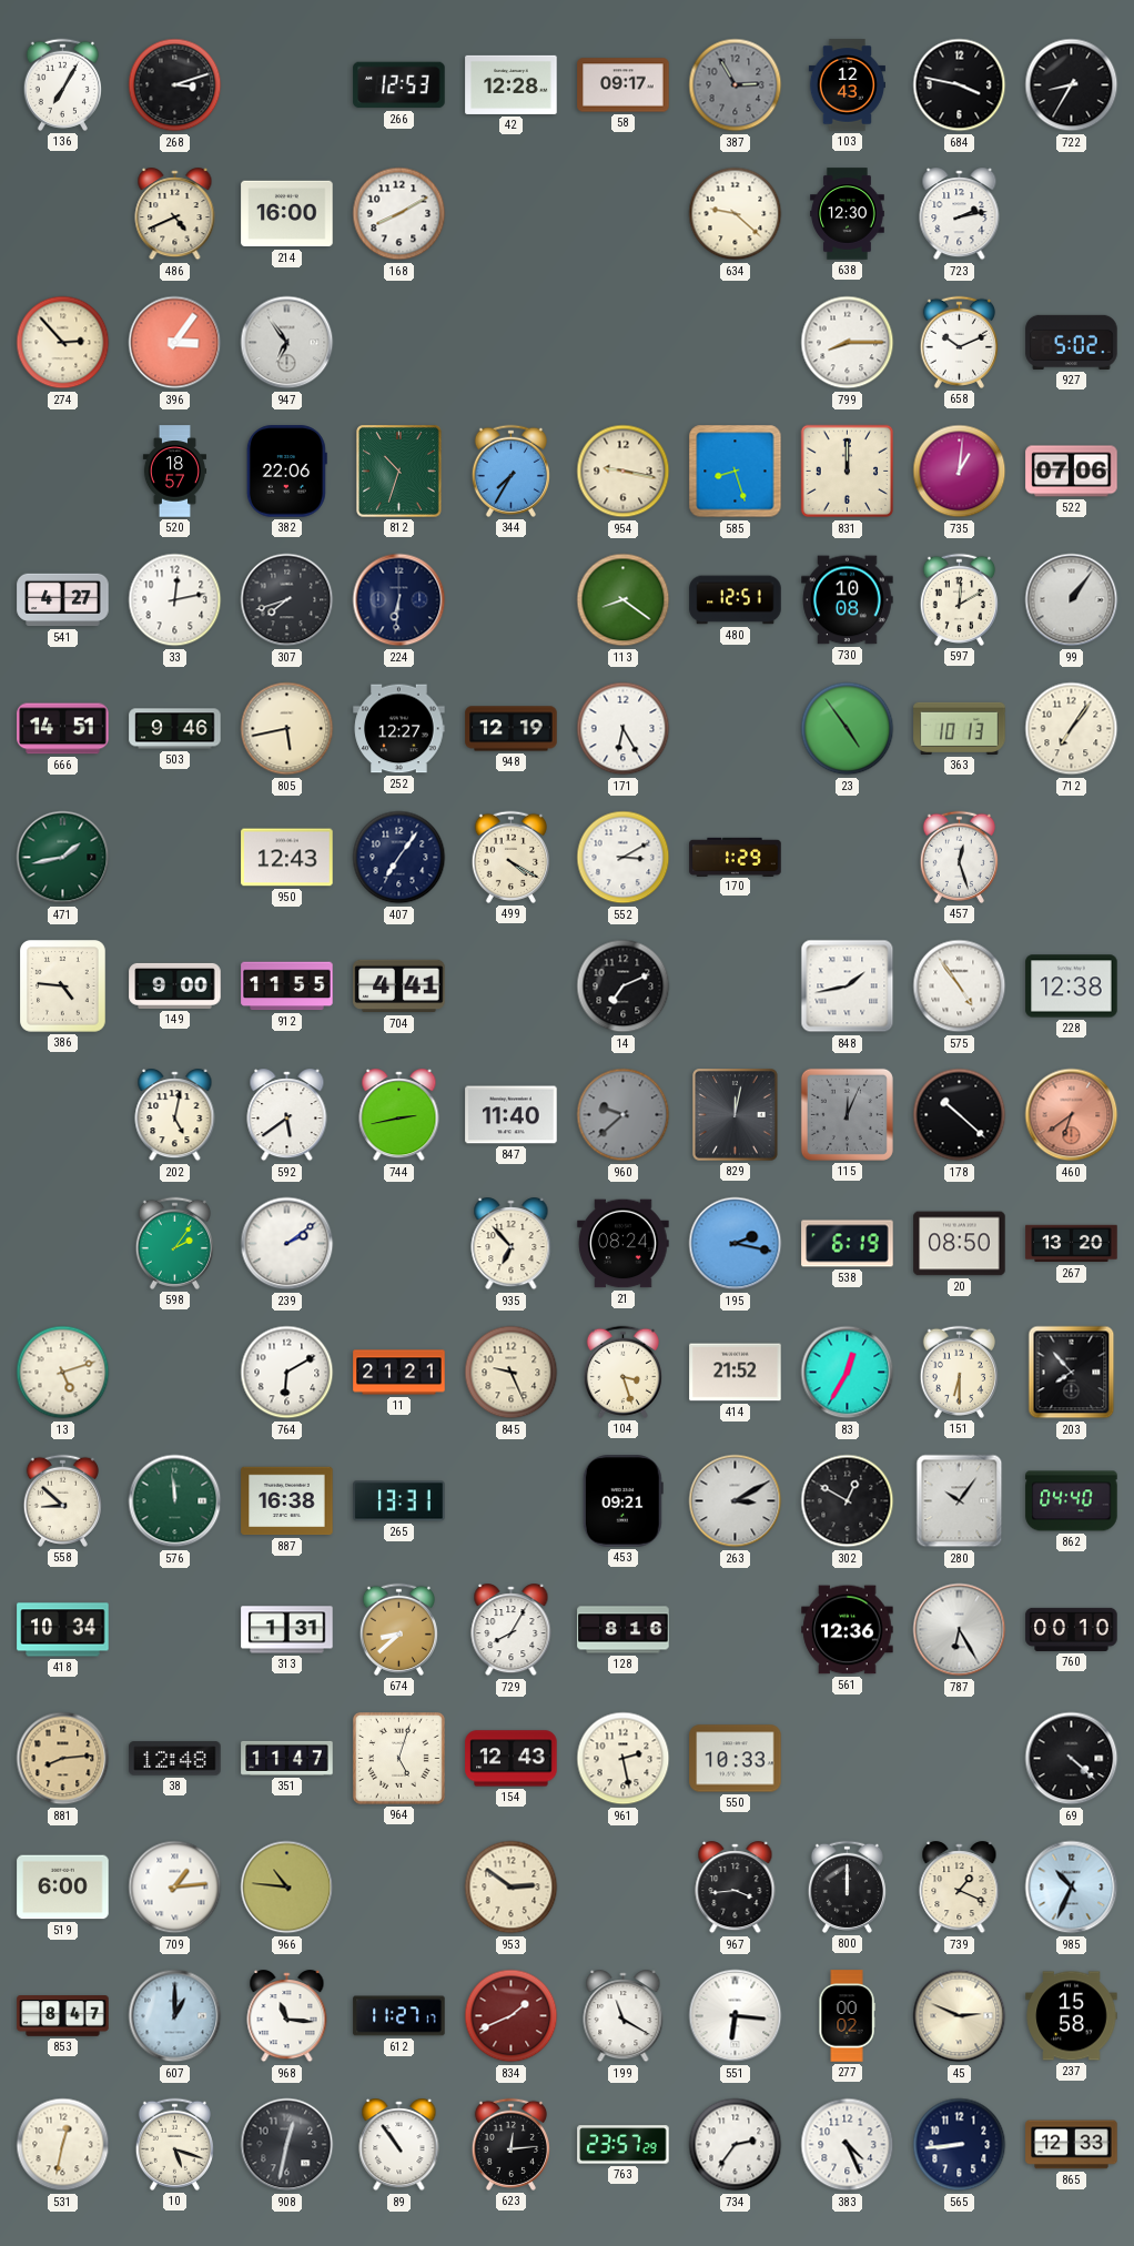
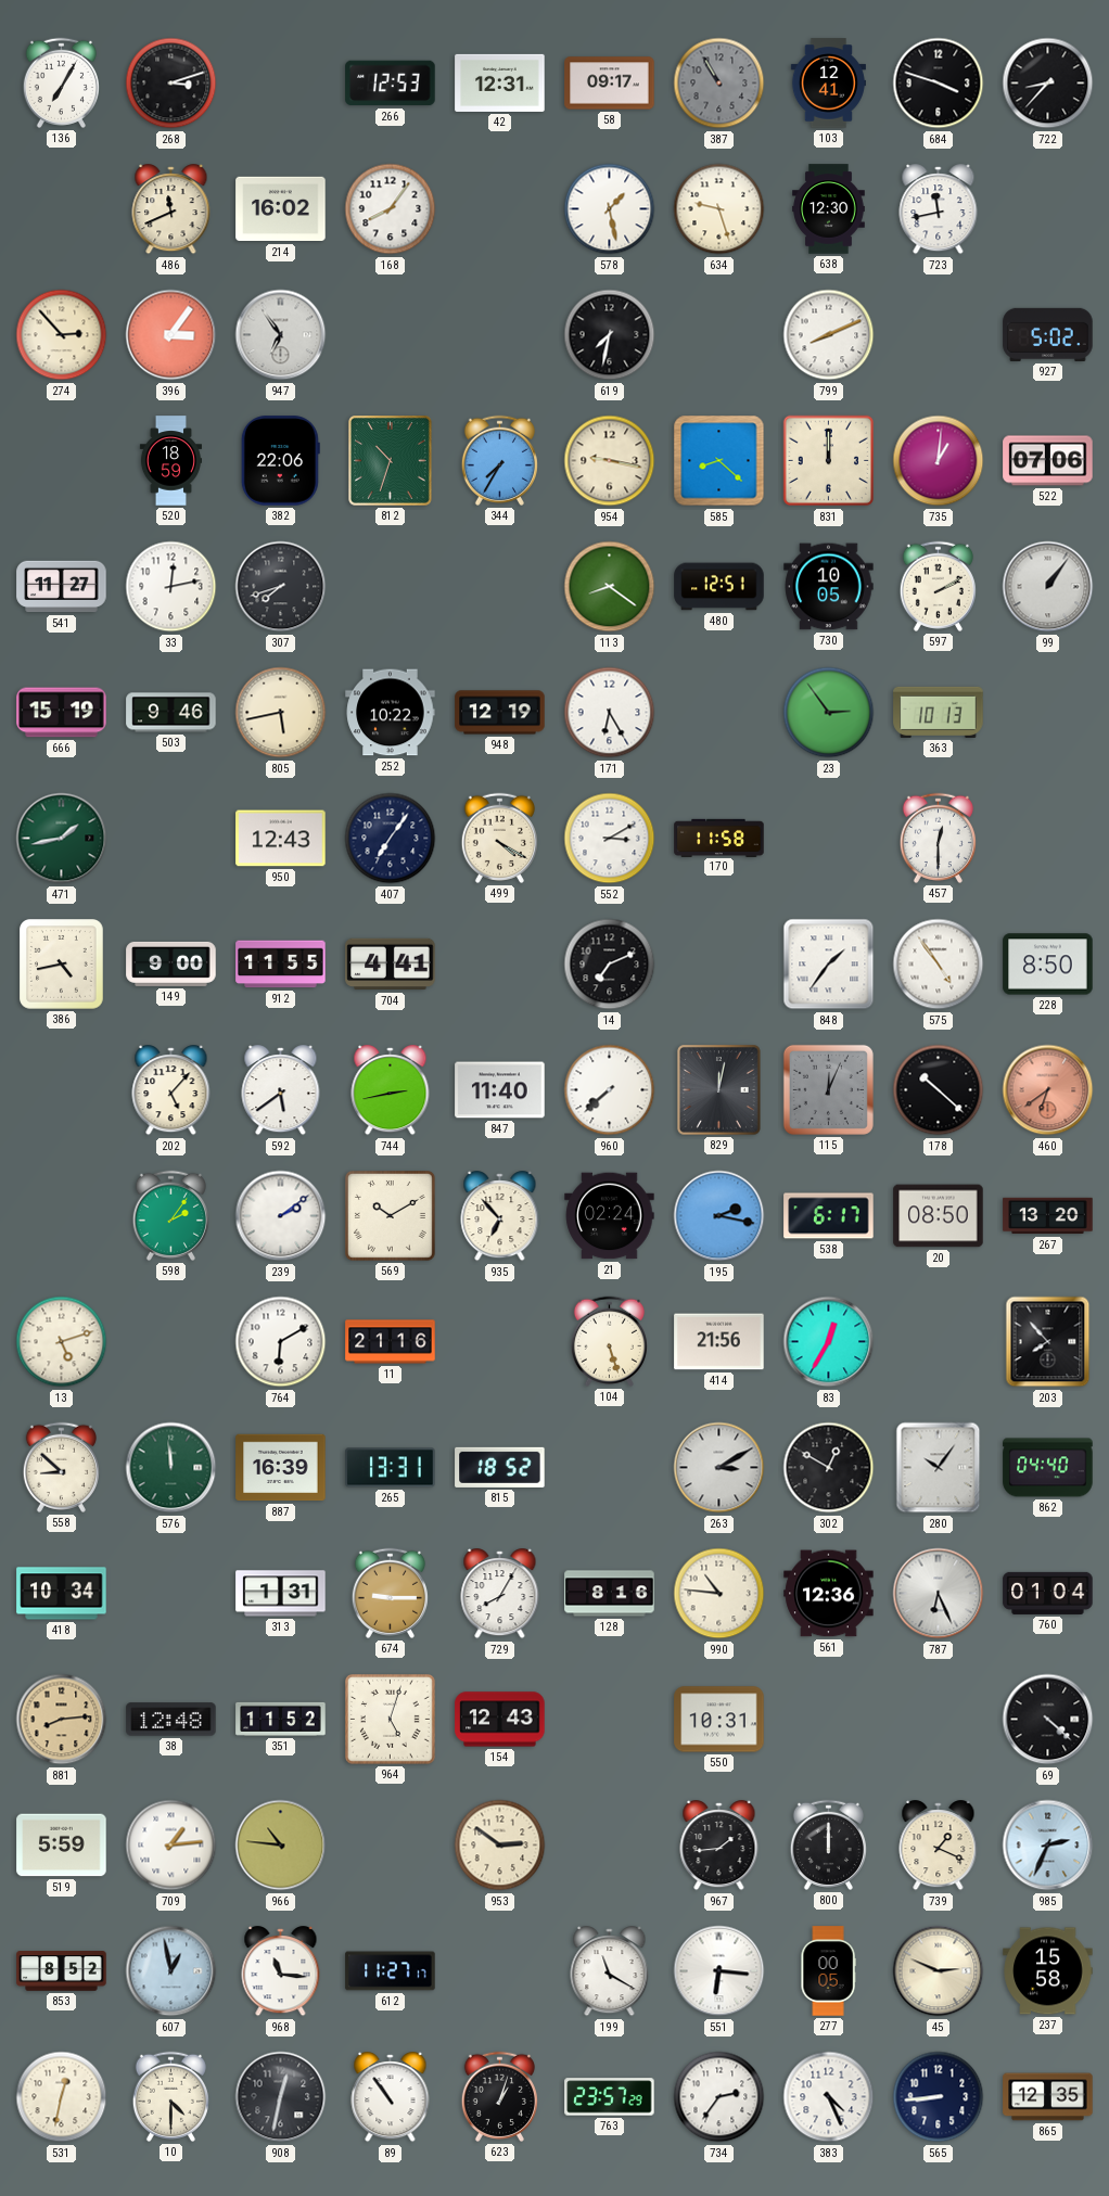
42: 12:28 -> 12:31
387: 2:55 -> 10:55
103: 12:43 -> 12:41
684: 3:47 -> 3:48
722: 8:35 -> 8:37
486: 4:41 -> 11:41
214: 16:00 -> 16:02
168: 8:10 -> 8:06
578: none -> 1:28
634: 9:22 -> 9:27
723: 2:13 -> 11:43
619: none -> 7:32
799: 8:15 -> 8:11
658: 10:11 -> none
520: 18:57 -> 18:59
585: 8:27 -> 8:22
541: 4:27 -> 11:27
224: 6:31 -> none
730: 10:08 -> 10:05
597: 12:10 -> 2:10
666: 14:51 -> 15:19
252: 12:27 -> 10:22
23: 4:54 -> 2:54
712: 7:06 -> none
170: 1:29 -> 11:58
457: 12:27 -> 12:30
386: 4:46 -> 4:43
848: 1:43 -> 1:36
228: 12:38 -> 8:50
202: 5:02 -> 5:07
960: 9:38 -> 7:38
960 dial: grey -> white
569: none -> 10:10
21: 08:24 -> 02:24
538: 6:19 -> 6:17
11: 21:21 -> 21:16
845: 9:26 -> none
104: 3:27 -> 5:27
414: 21:52 -> 21:56
151: 6:30 -> none
887: 16:38 -> 16:39
815: none -> 18:52
453: 09:21 -> none
674: 8:38 -> 9:15
990: none -> 10:46
787: 6:25 -> 6:26
760: 00:10 -> 01:04
351: 11:47 -> 11:52
961: 2:28 -> none
550: 10:33 -> 10:31
519: 6:00 -> 5:59
967: 3:44 -> 1:44
985: 10:34 -> 2:34
853: 8:47 -> 8:52
607: 1:00 -> 12:58
834: 1:41 -> none
277: 00:02 -> 00:05
10: 5:18 -> 4:30
623: 12:14 -> 1:03
865: 12:33 -> 12:35
